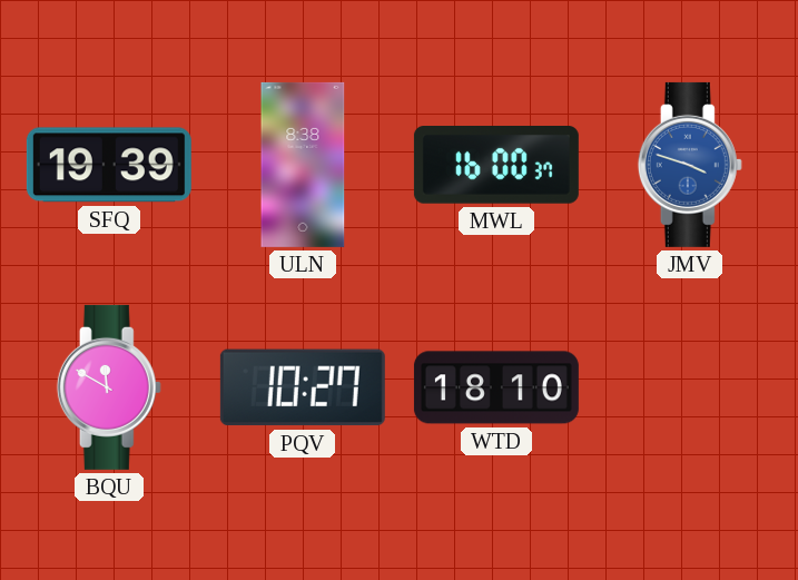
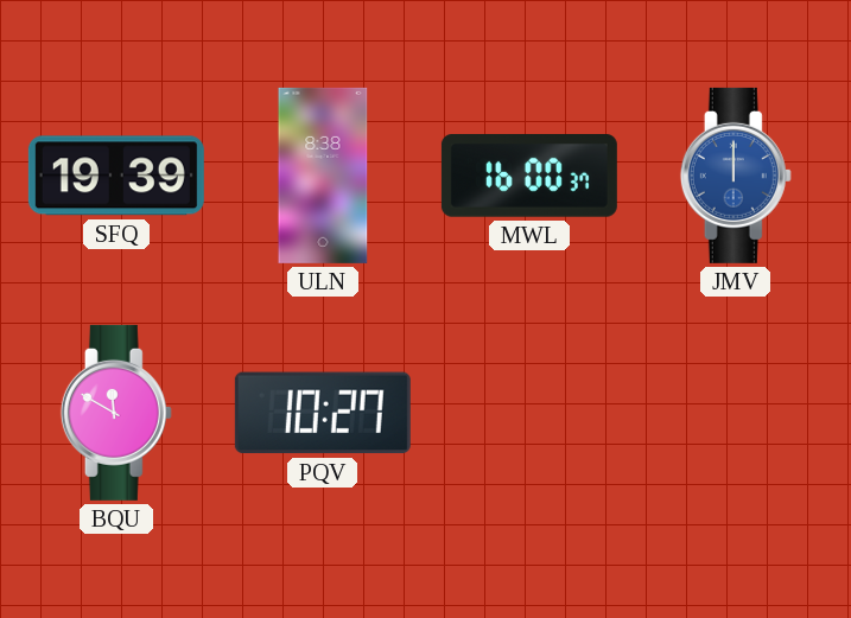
JMV: 3:48 -> 12:00
WTD: 18:10 -> none
